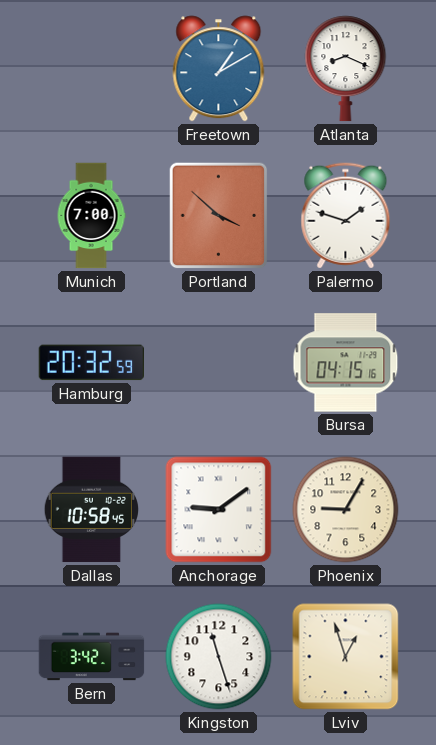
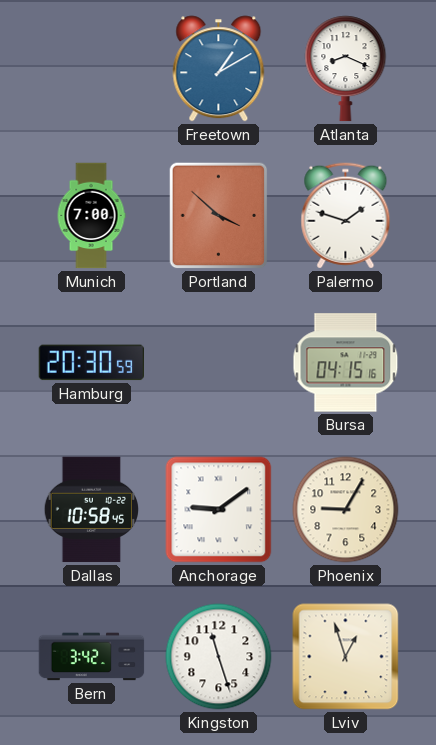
Hamburg: 20:32 -> 20:30
